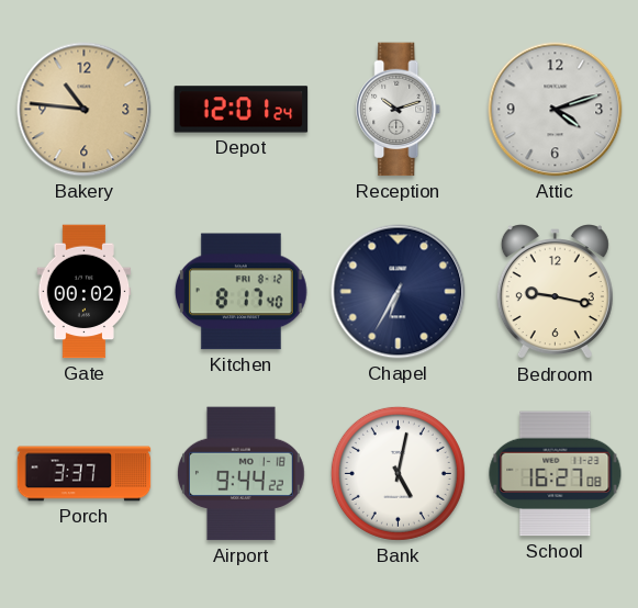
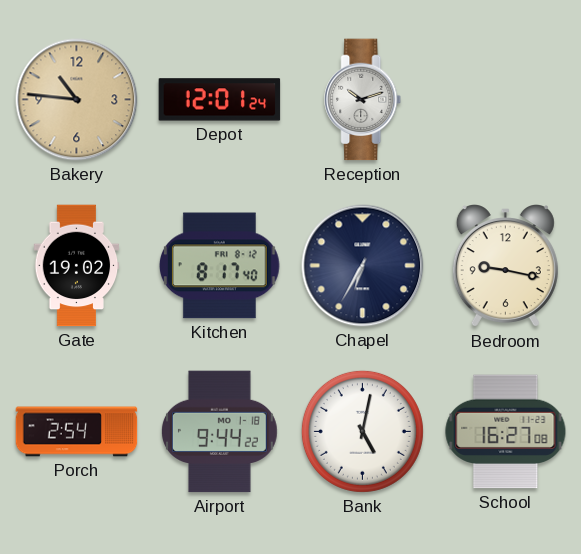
Attic: 4:12 -> none
Gate: 00:02 -> 19:02
Porch: 3:37 -> 2:54
